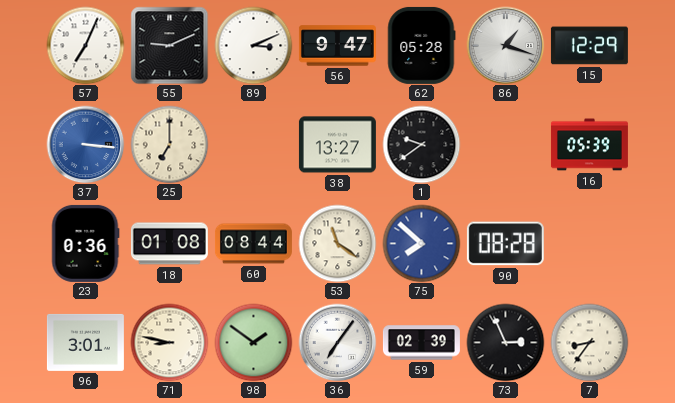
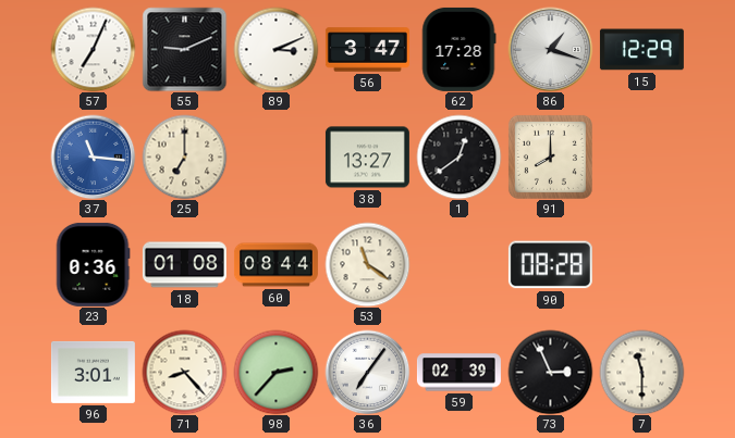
56: 9:47 -> 3:47
62: 05:28 -> 17:28
37: 3:16 -> 11:16
1: 9:39 -> 12:39
91: none -> 8:00
16: 05:39 -> none
75: 7:52 -> none
71: 8:47 -> 8:23
98: 1:51 -> 2:37
7: 8:36 -> 11:30
